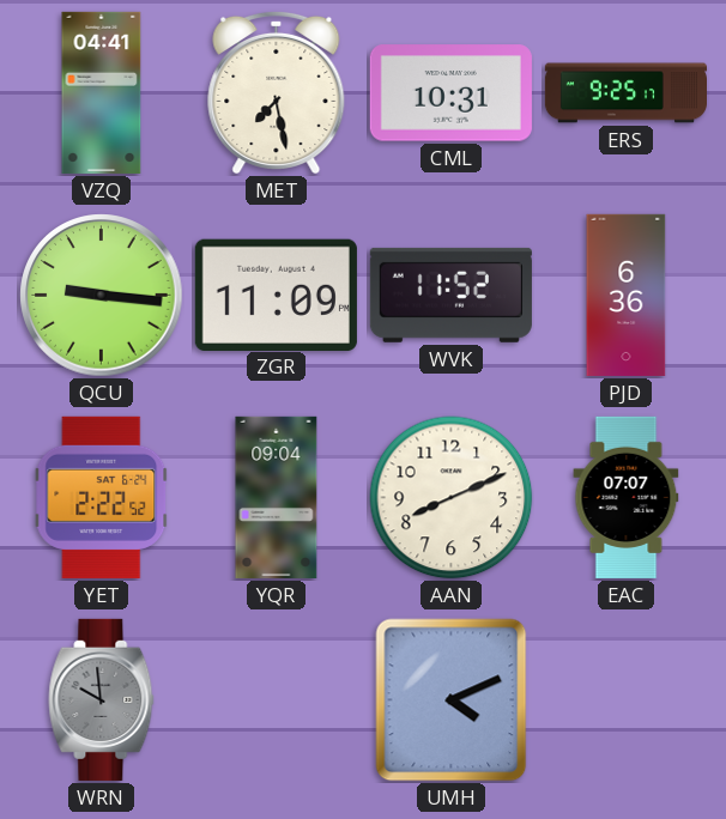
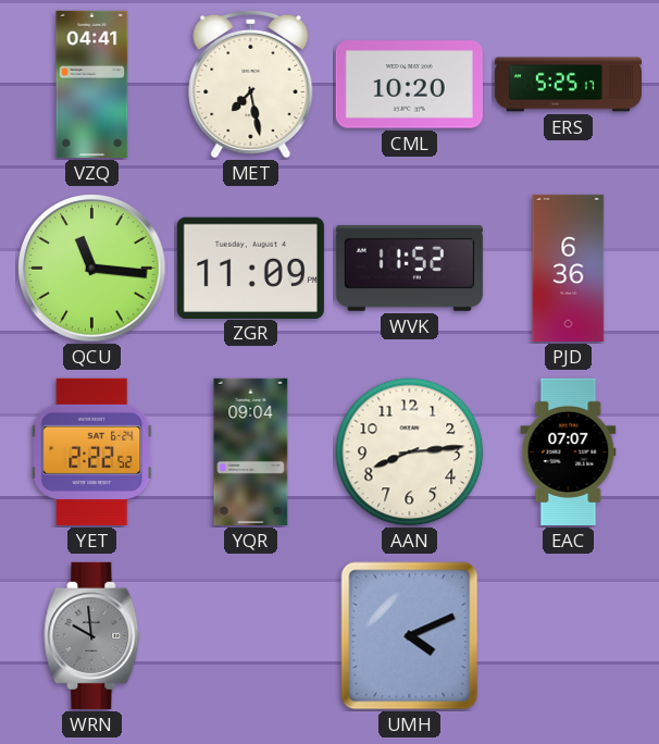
CML: 10:31 -> 10:20
ERS: 9:25 -> 5:25
QCU: 9:16 -> 11:16
AAN: 8:11 -> 8:14
